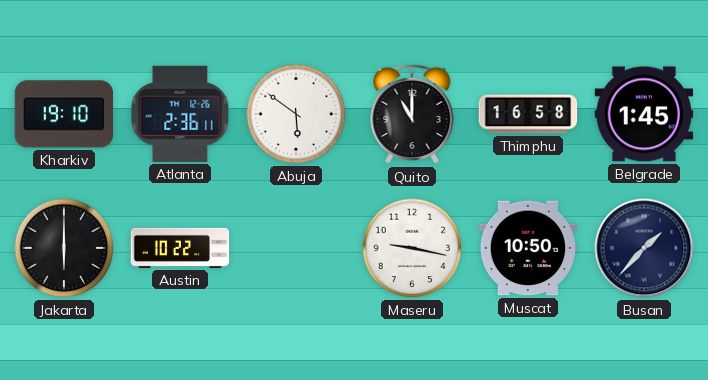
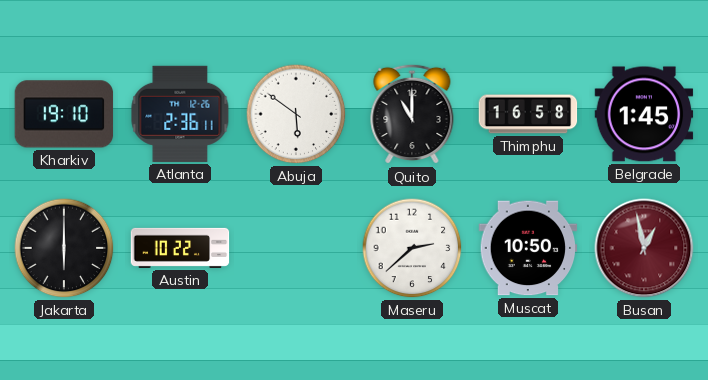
Maseru: 9:17 -> 2:38
Busan: 1:37 -> 12:58
Busan dial: navy -> burgundy
